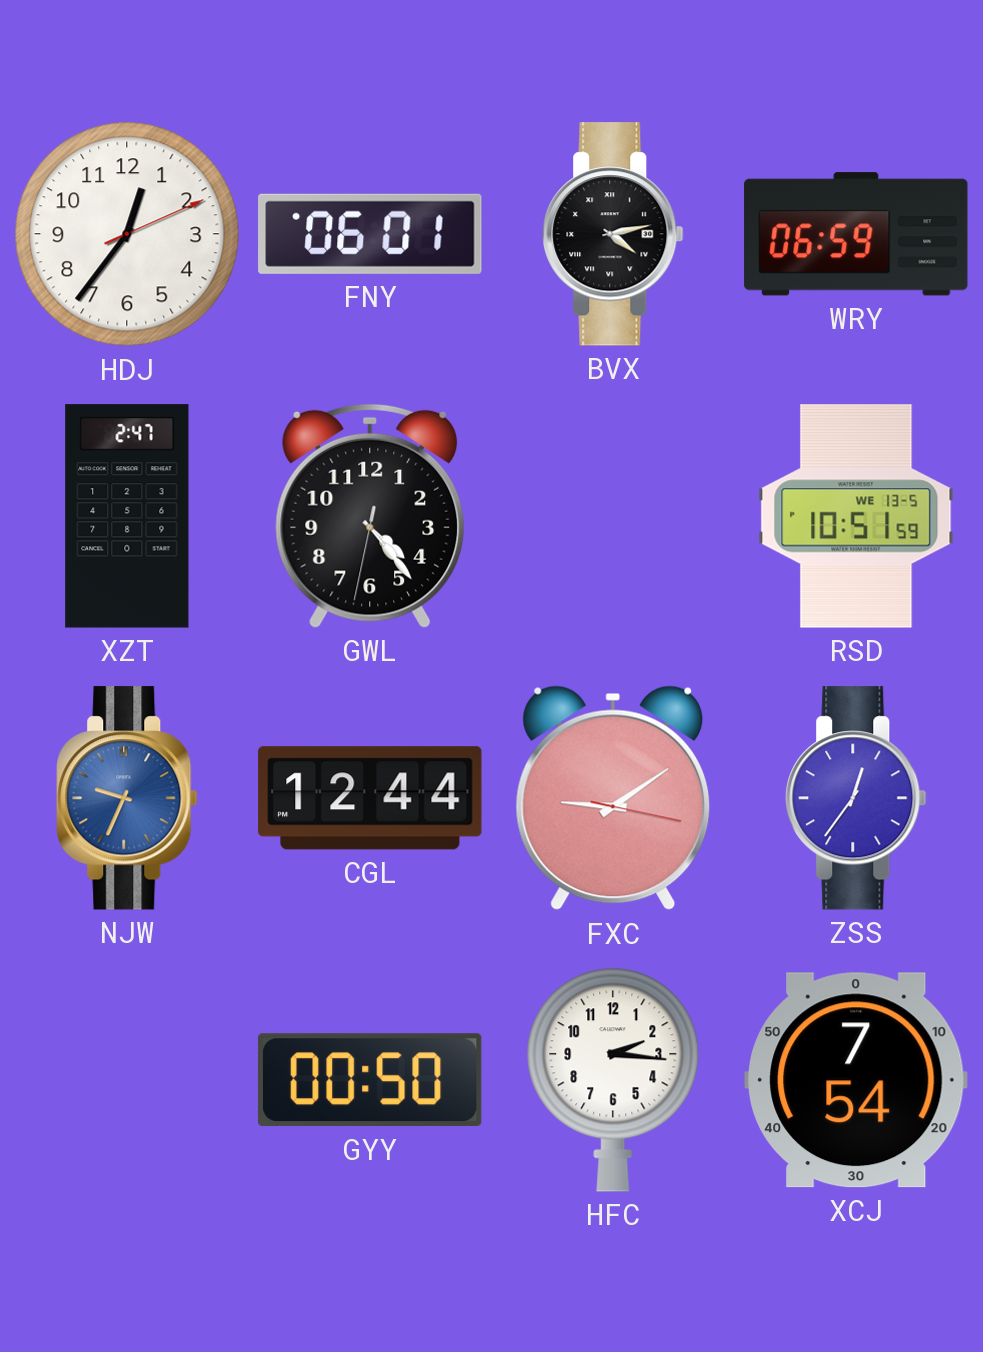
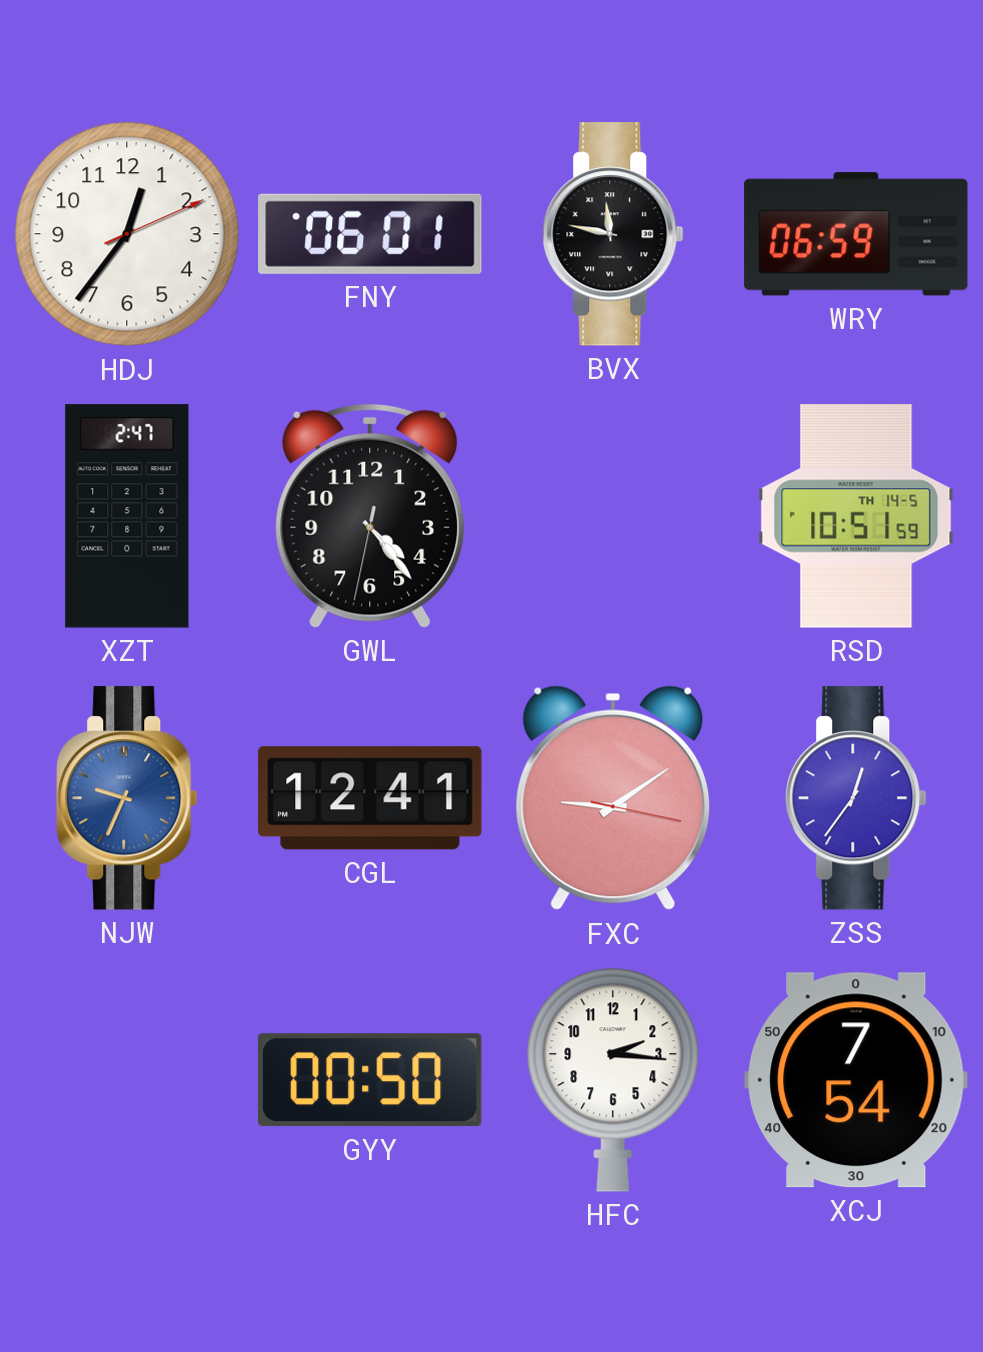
BVX: 4:13 -> 11:47
RSD date: WE 13-5 -> TH 14-5
CGL: 12:44 -> 12:41
